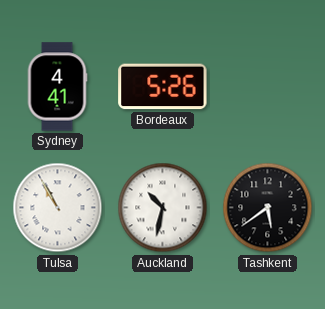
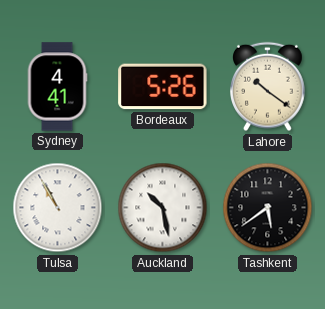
Lahore: none -> 10:21
Auckland: 10:32 -> 10:28
